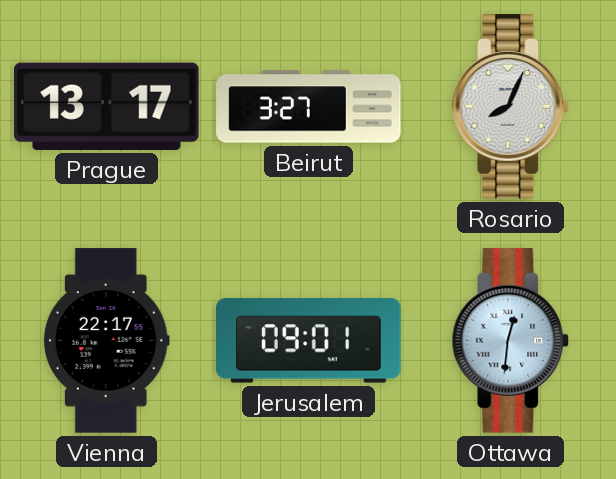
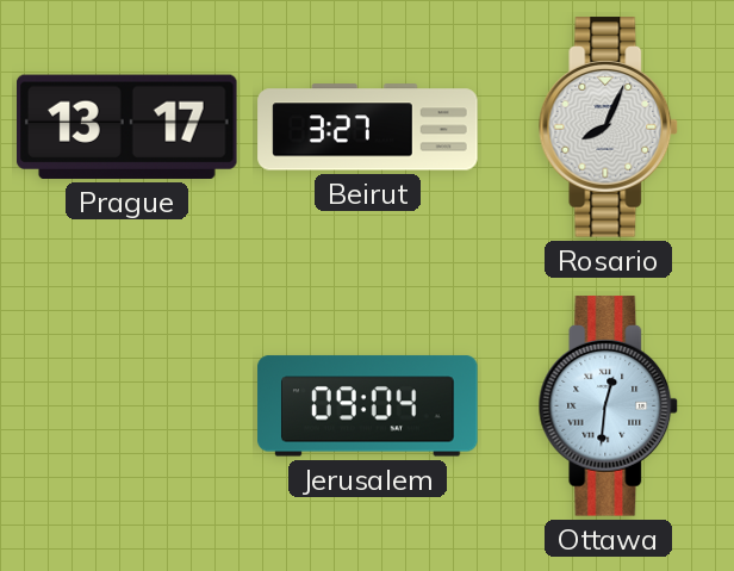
Vienna: 22:17 -> none
Jerusalem: 09:01 -> 09:04
